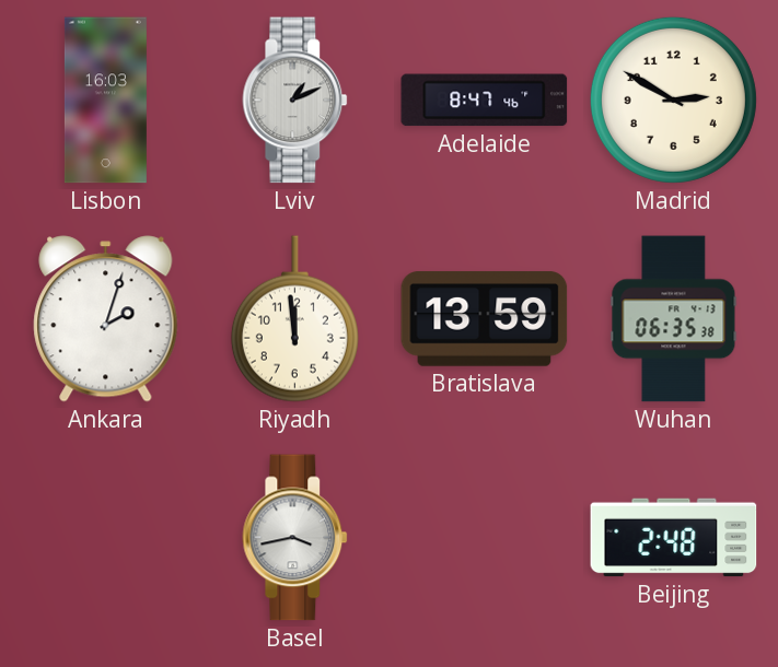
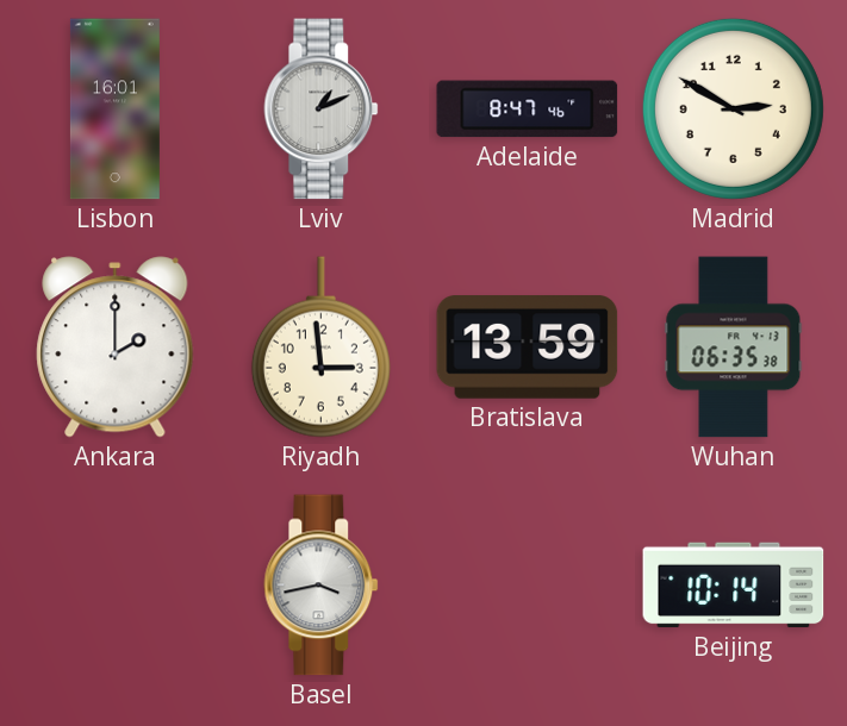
Lisbon: 16:03 -> 16:01
Ankara: 2:03 -> 2:00
Riyadh: 11:59 -> 2:59
Beijing: 2:48 -> 10:14
